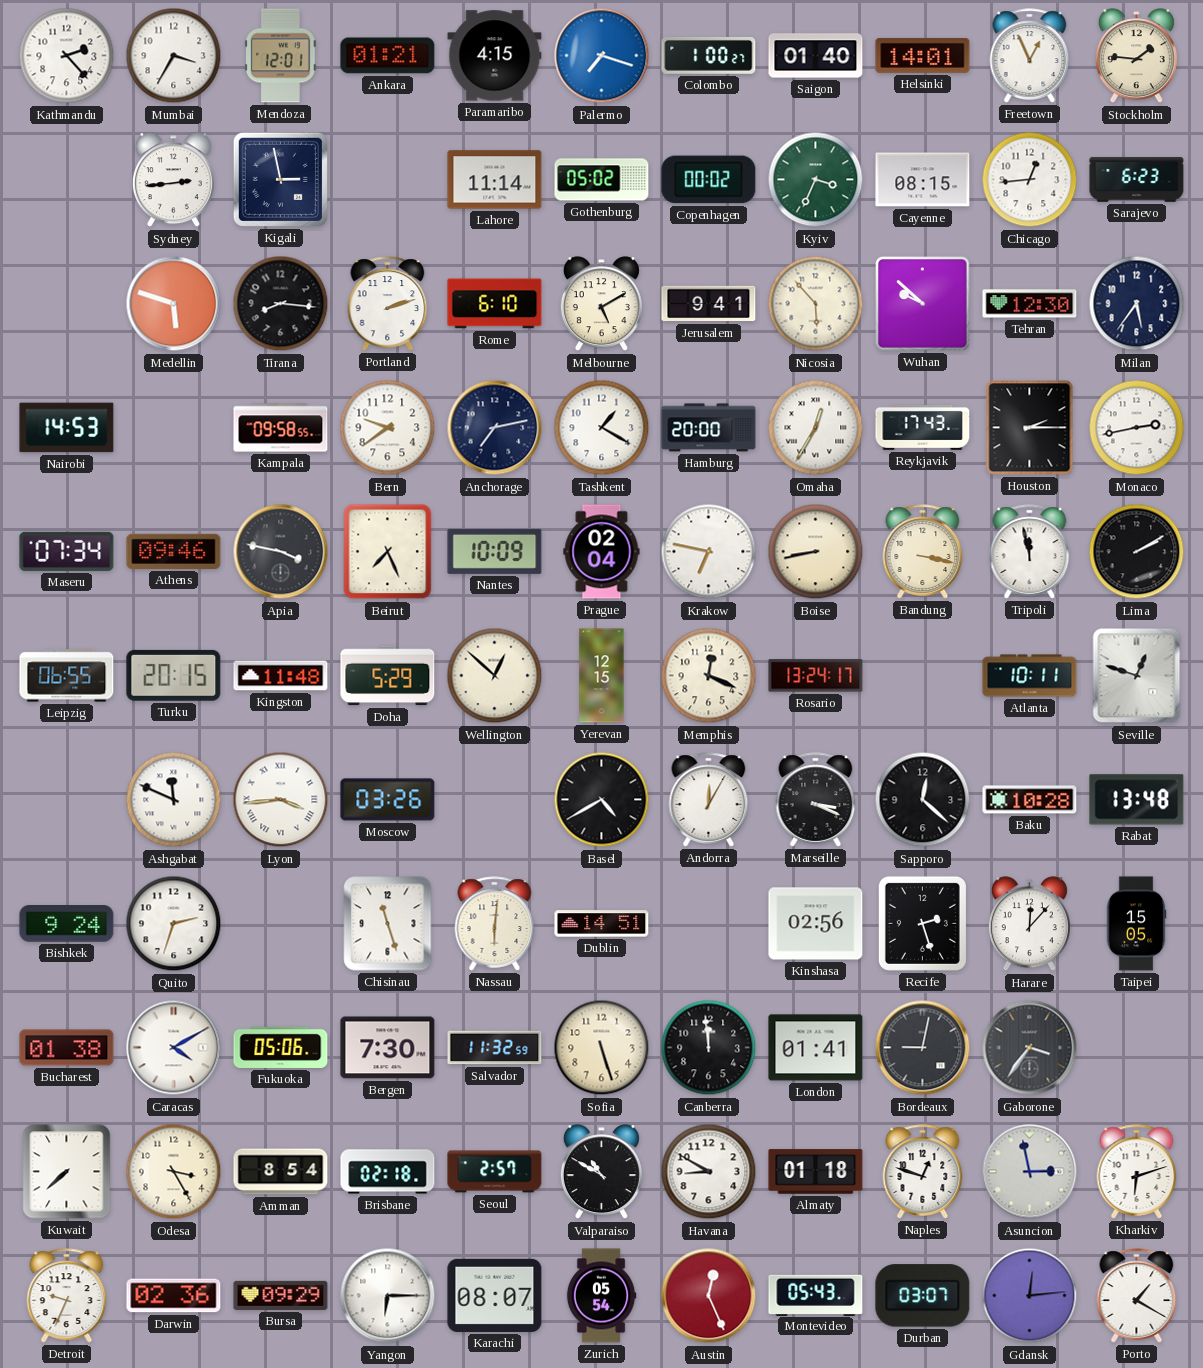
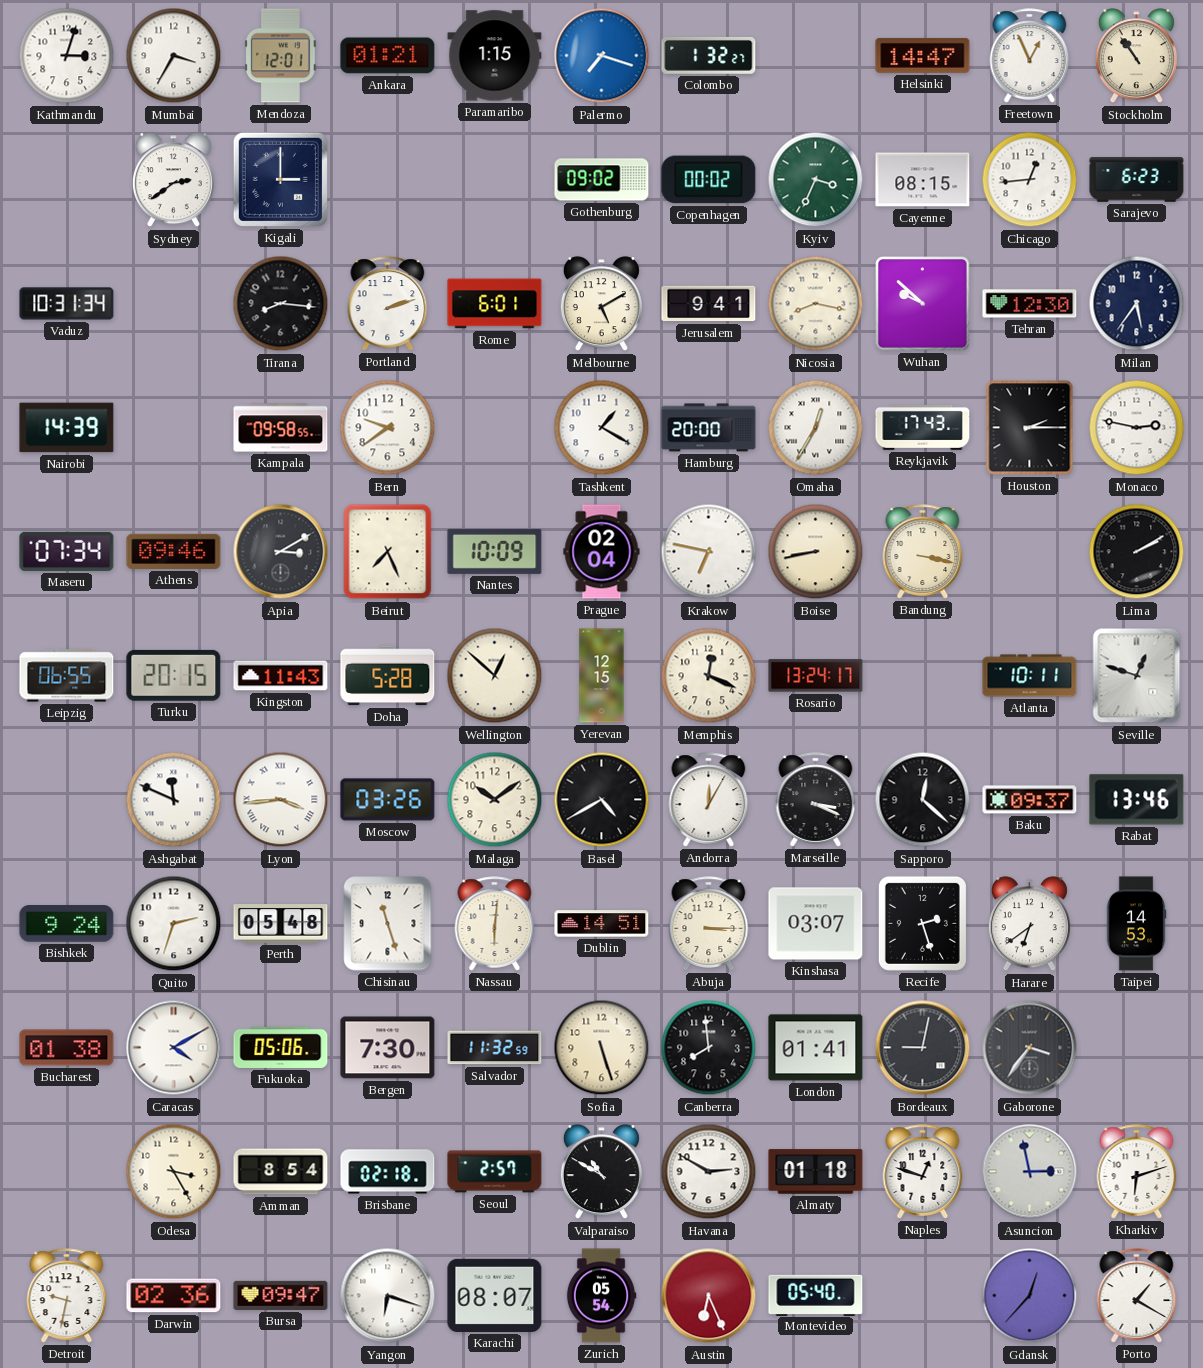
Kathmandu: 2:23 -> 3:03
Paramaribo: 4:15 -> 1:15
Colombo: 1:00 -> 1:32
Saigon: 01:40 -> none
Helsinki: 14:01 -> 14:47
Stockholm: 1:46 -> 10:54
Sydney: 2:44 -> 2:39
Kigali: 2:58 -> 3:00
Lahore: 11:14 -> none
Gothenburg: 05:02 -> 09:02
Vaduz: none -> 10:31
Medellin: 5:48 -> none
Rome: 6:10 -> 6:01
Nicosia: 5:53 -> 8:17
Nairobi: 14:53 -> 14:39
Anchorage: 7:13 -> none
Monaco: 2:43 -> 2:47
Apia: 3:47 -> 3:10
Tripoli: 11:58 -> none
Kingston: 11:48 -> 11:43
Doha: 5:29 -> 5:28
Malaga: none -> 10:09
Baku: 10:28 -> 09:37
Rabat: 13:48 -> 13:46
Perth: none -> 05:48
Abuja: none -> 3:15
Kinshasa: 02:56 -> 03:07
Harare: 12:07 -> 6:39
Taipei: 15:05 -> 14:53
Canberra: 11:59 -> 7:59
Kuwait: 7:38 -> none
Havana: 8:50 -> 2:50
Detroit: 9:34 -> 9:32
Bursa: 09:29 -> 09:47
Yangon: 6:15 -> 6:18
Austin: 12:26 -> 6:26
Montevideo: 05:43 -> 05:40
Durban: 03:07 -> none
Gdansk: 12:14 -> 12:37
